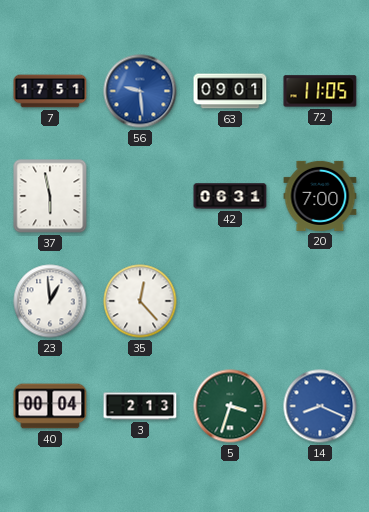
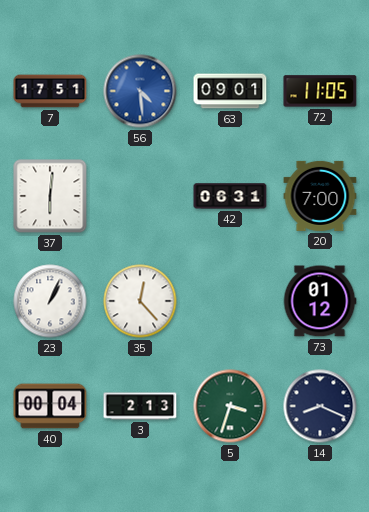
56: 9:29 -> 4:29
37: 5:58 -> 6:01
23: 12:59 -> 1:04
73: none -> 01:12
14 dial: blue -> navy
